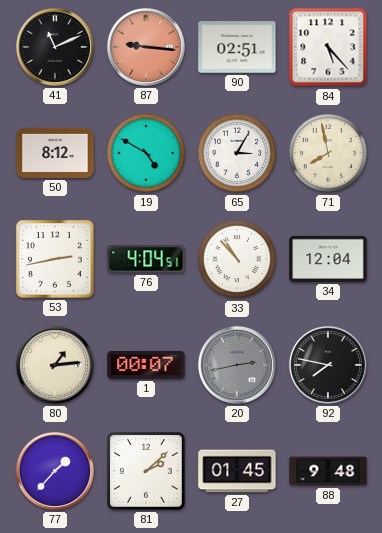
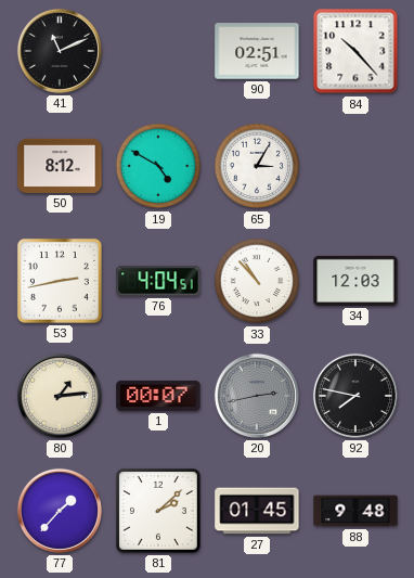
87: 9:16 -> none
84: 5:23 -> 10:23
71: 7:58 -> none
34: 12:04 -> 12:03
